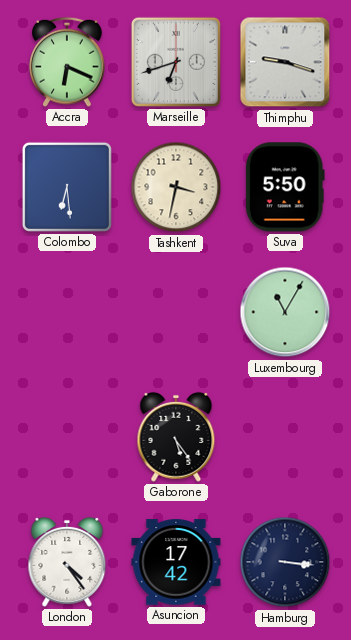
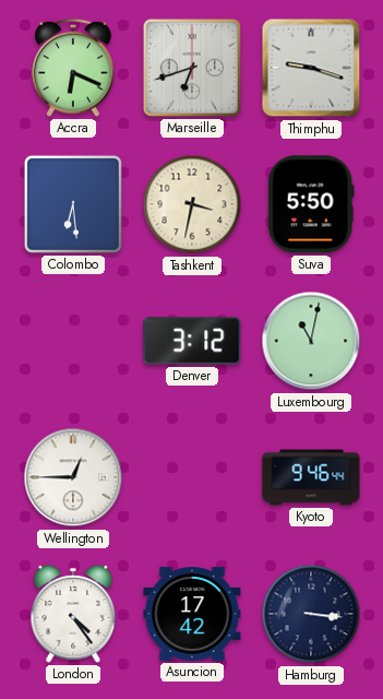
Denver: none -> 3:12
Luxembourg: 11:05 -> 11:02
Wellington: none -> 12:45
Gaborone: 5:24 -> none
Kyoto: none -> 9:46
